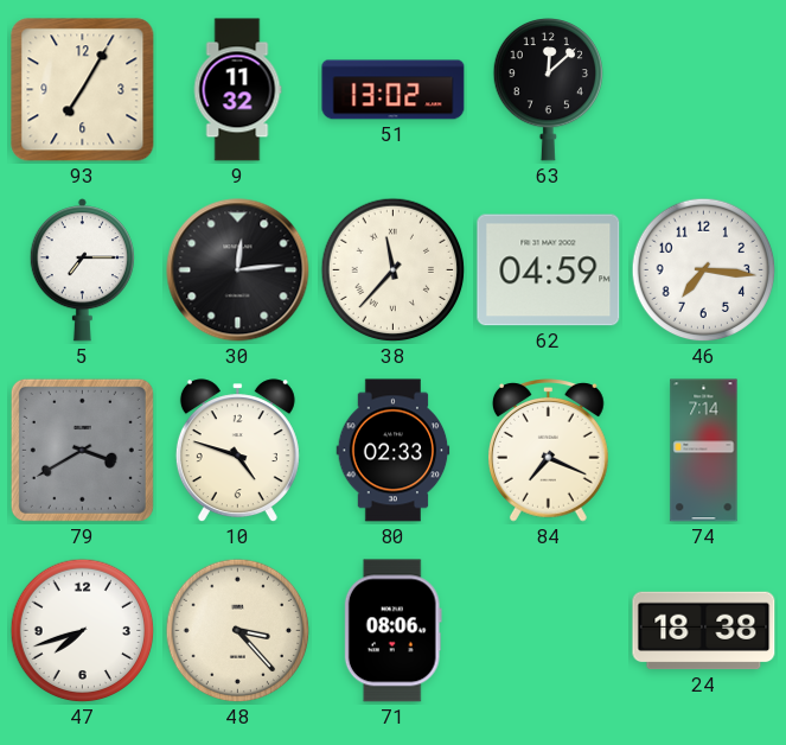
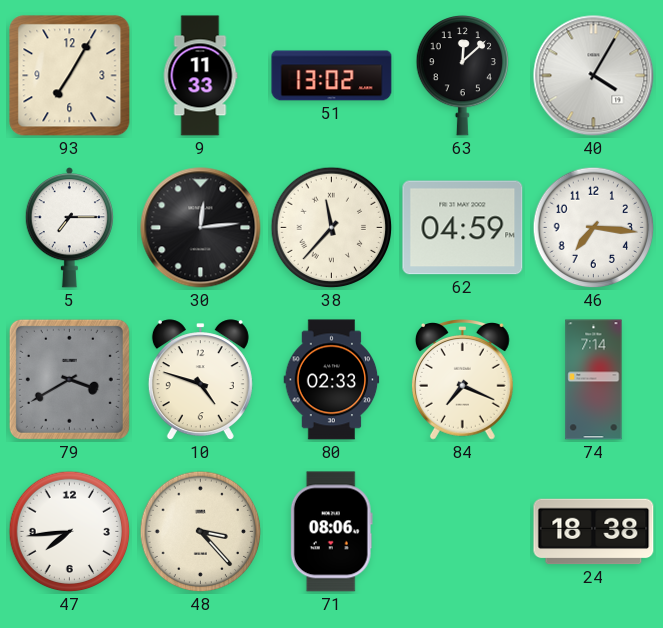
9: 11:32 -> 11:33
40: none -> 4:05
47: 7:42 -> 7:44
